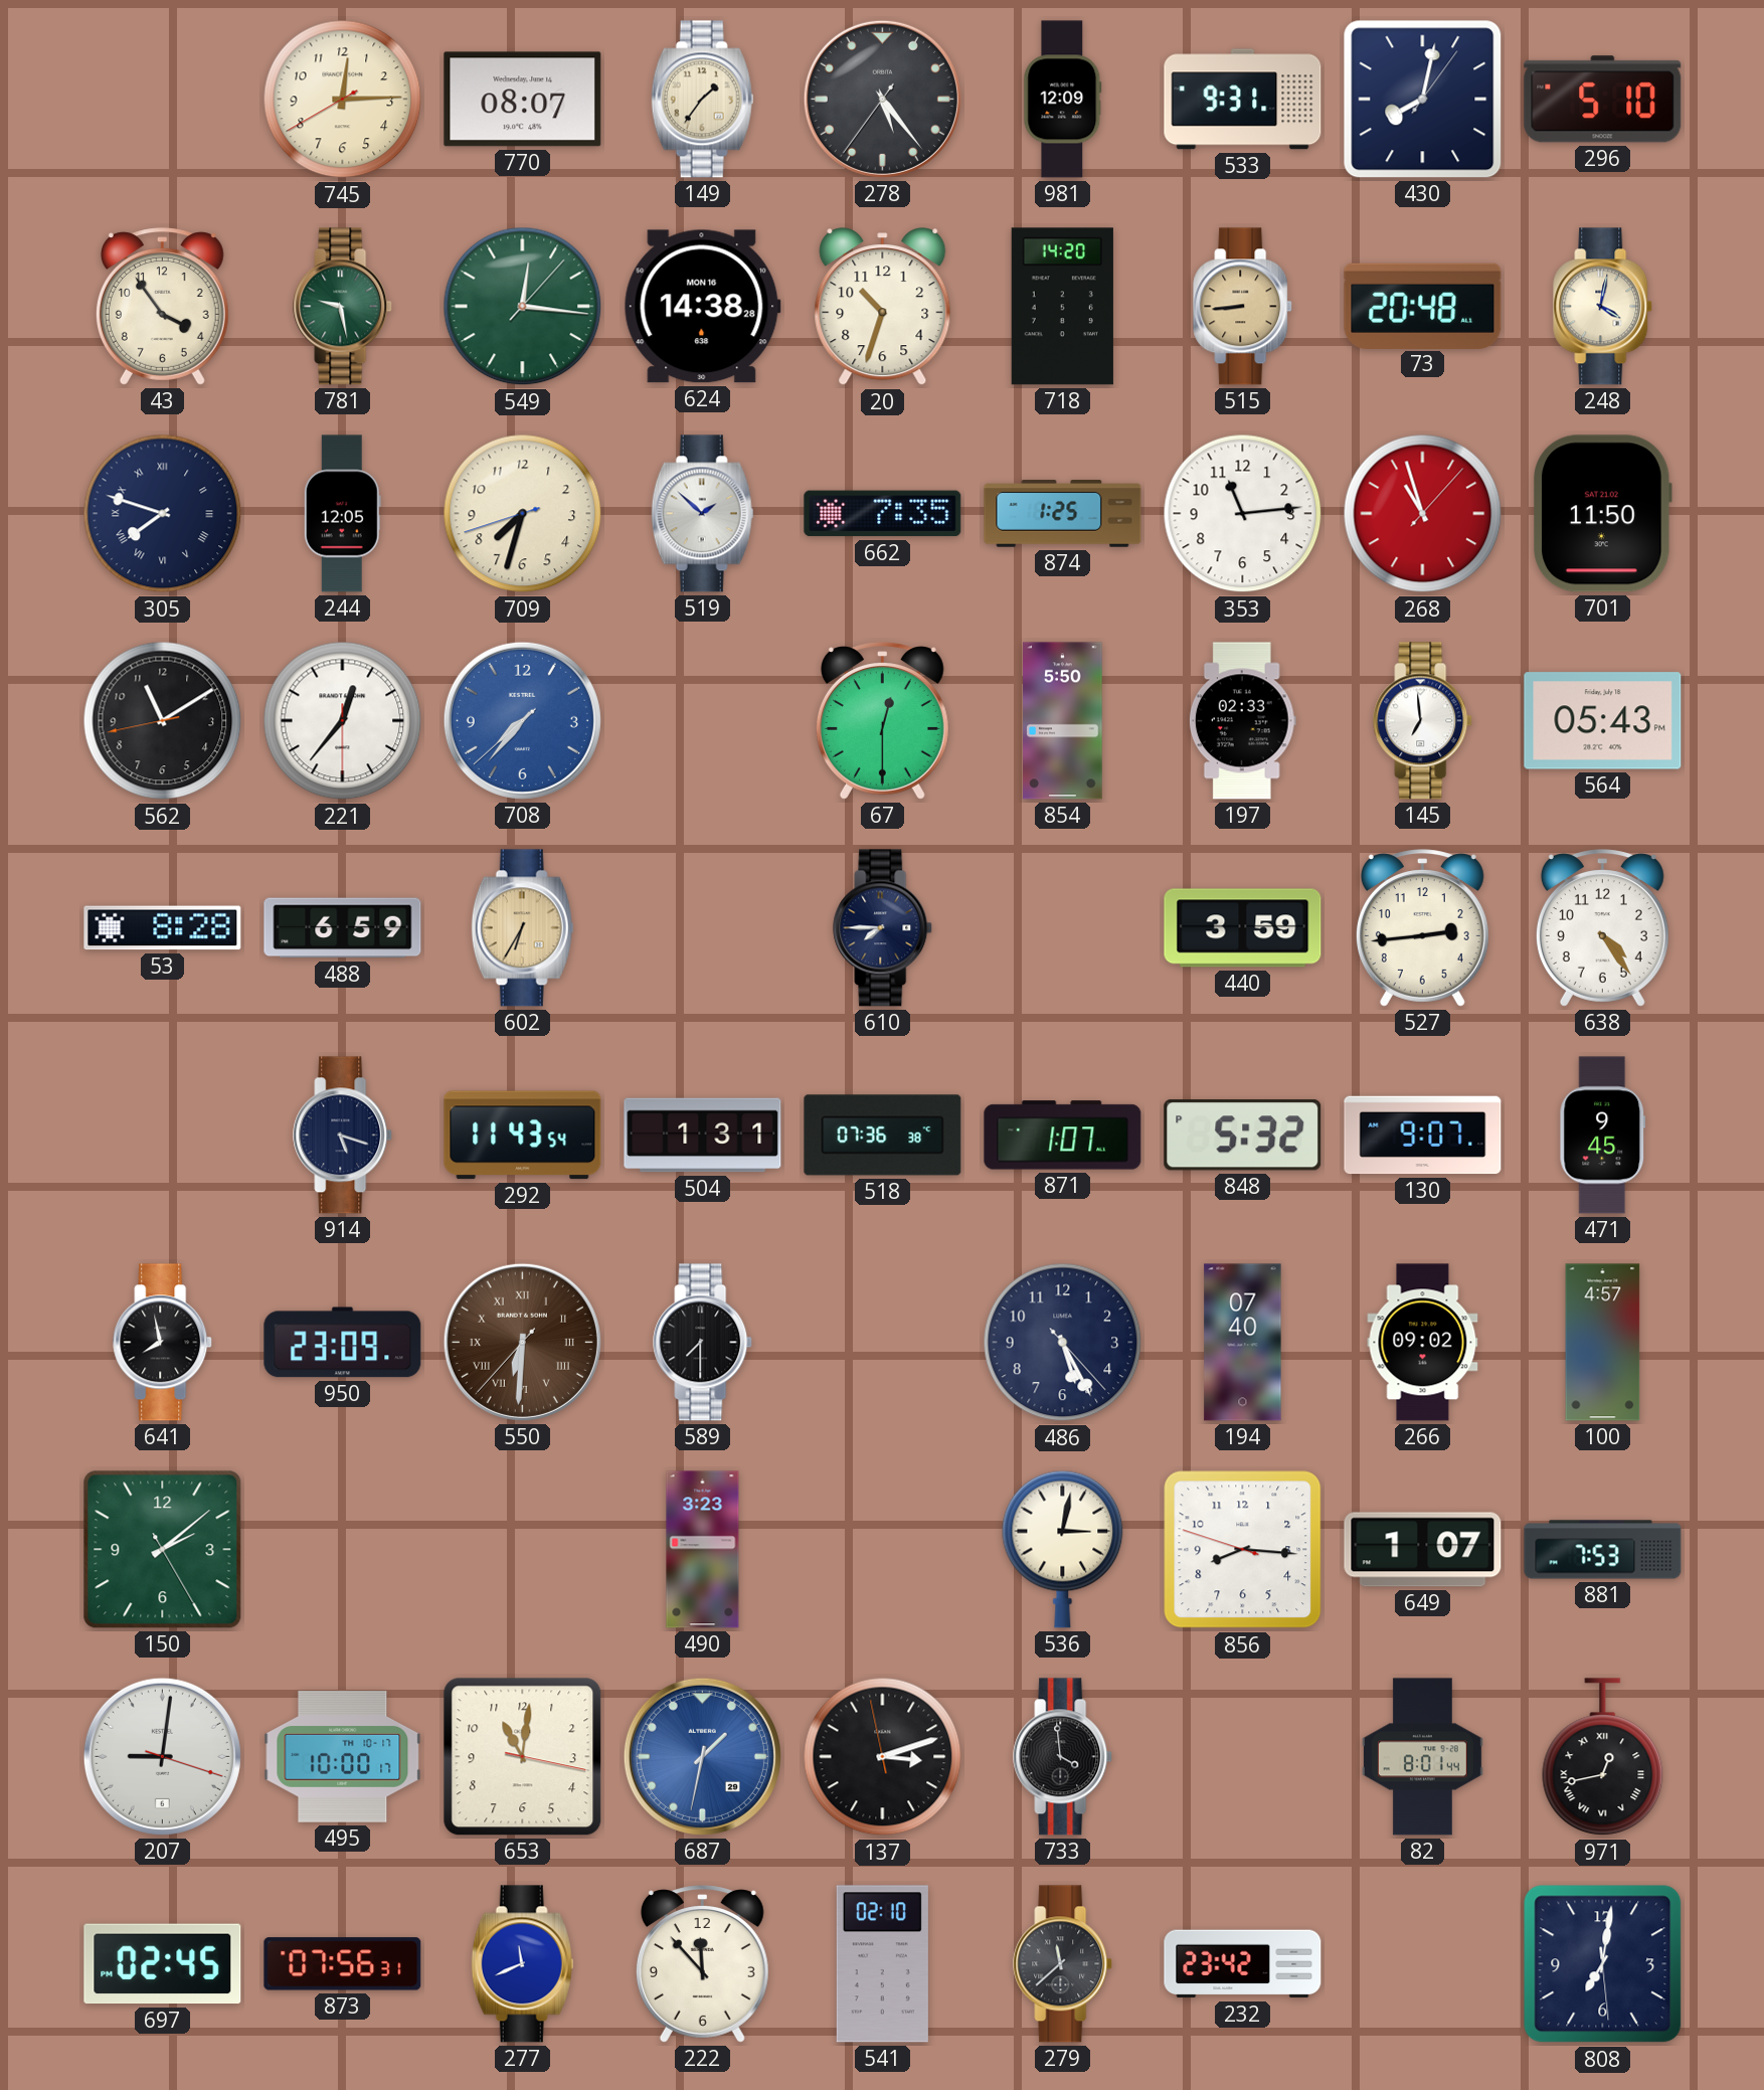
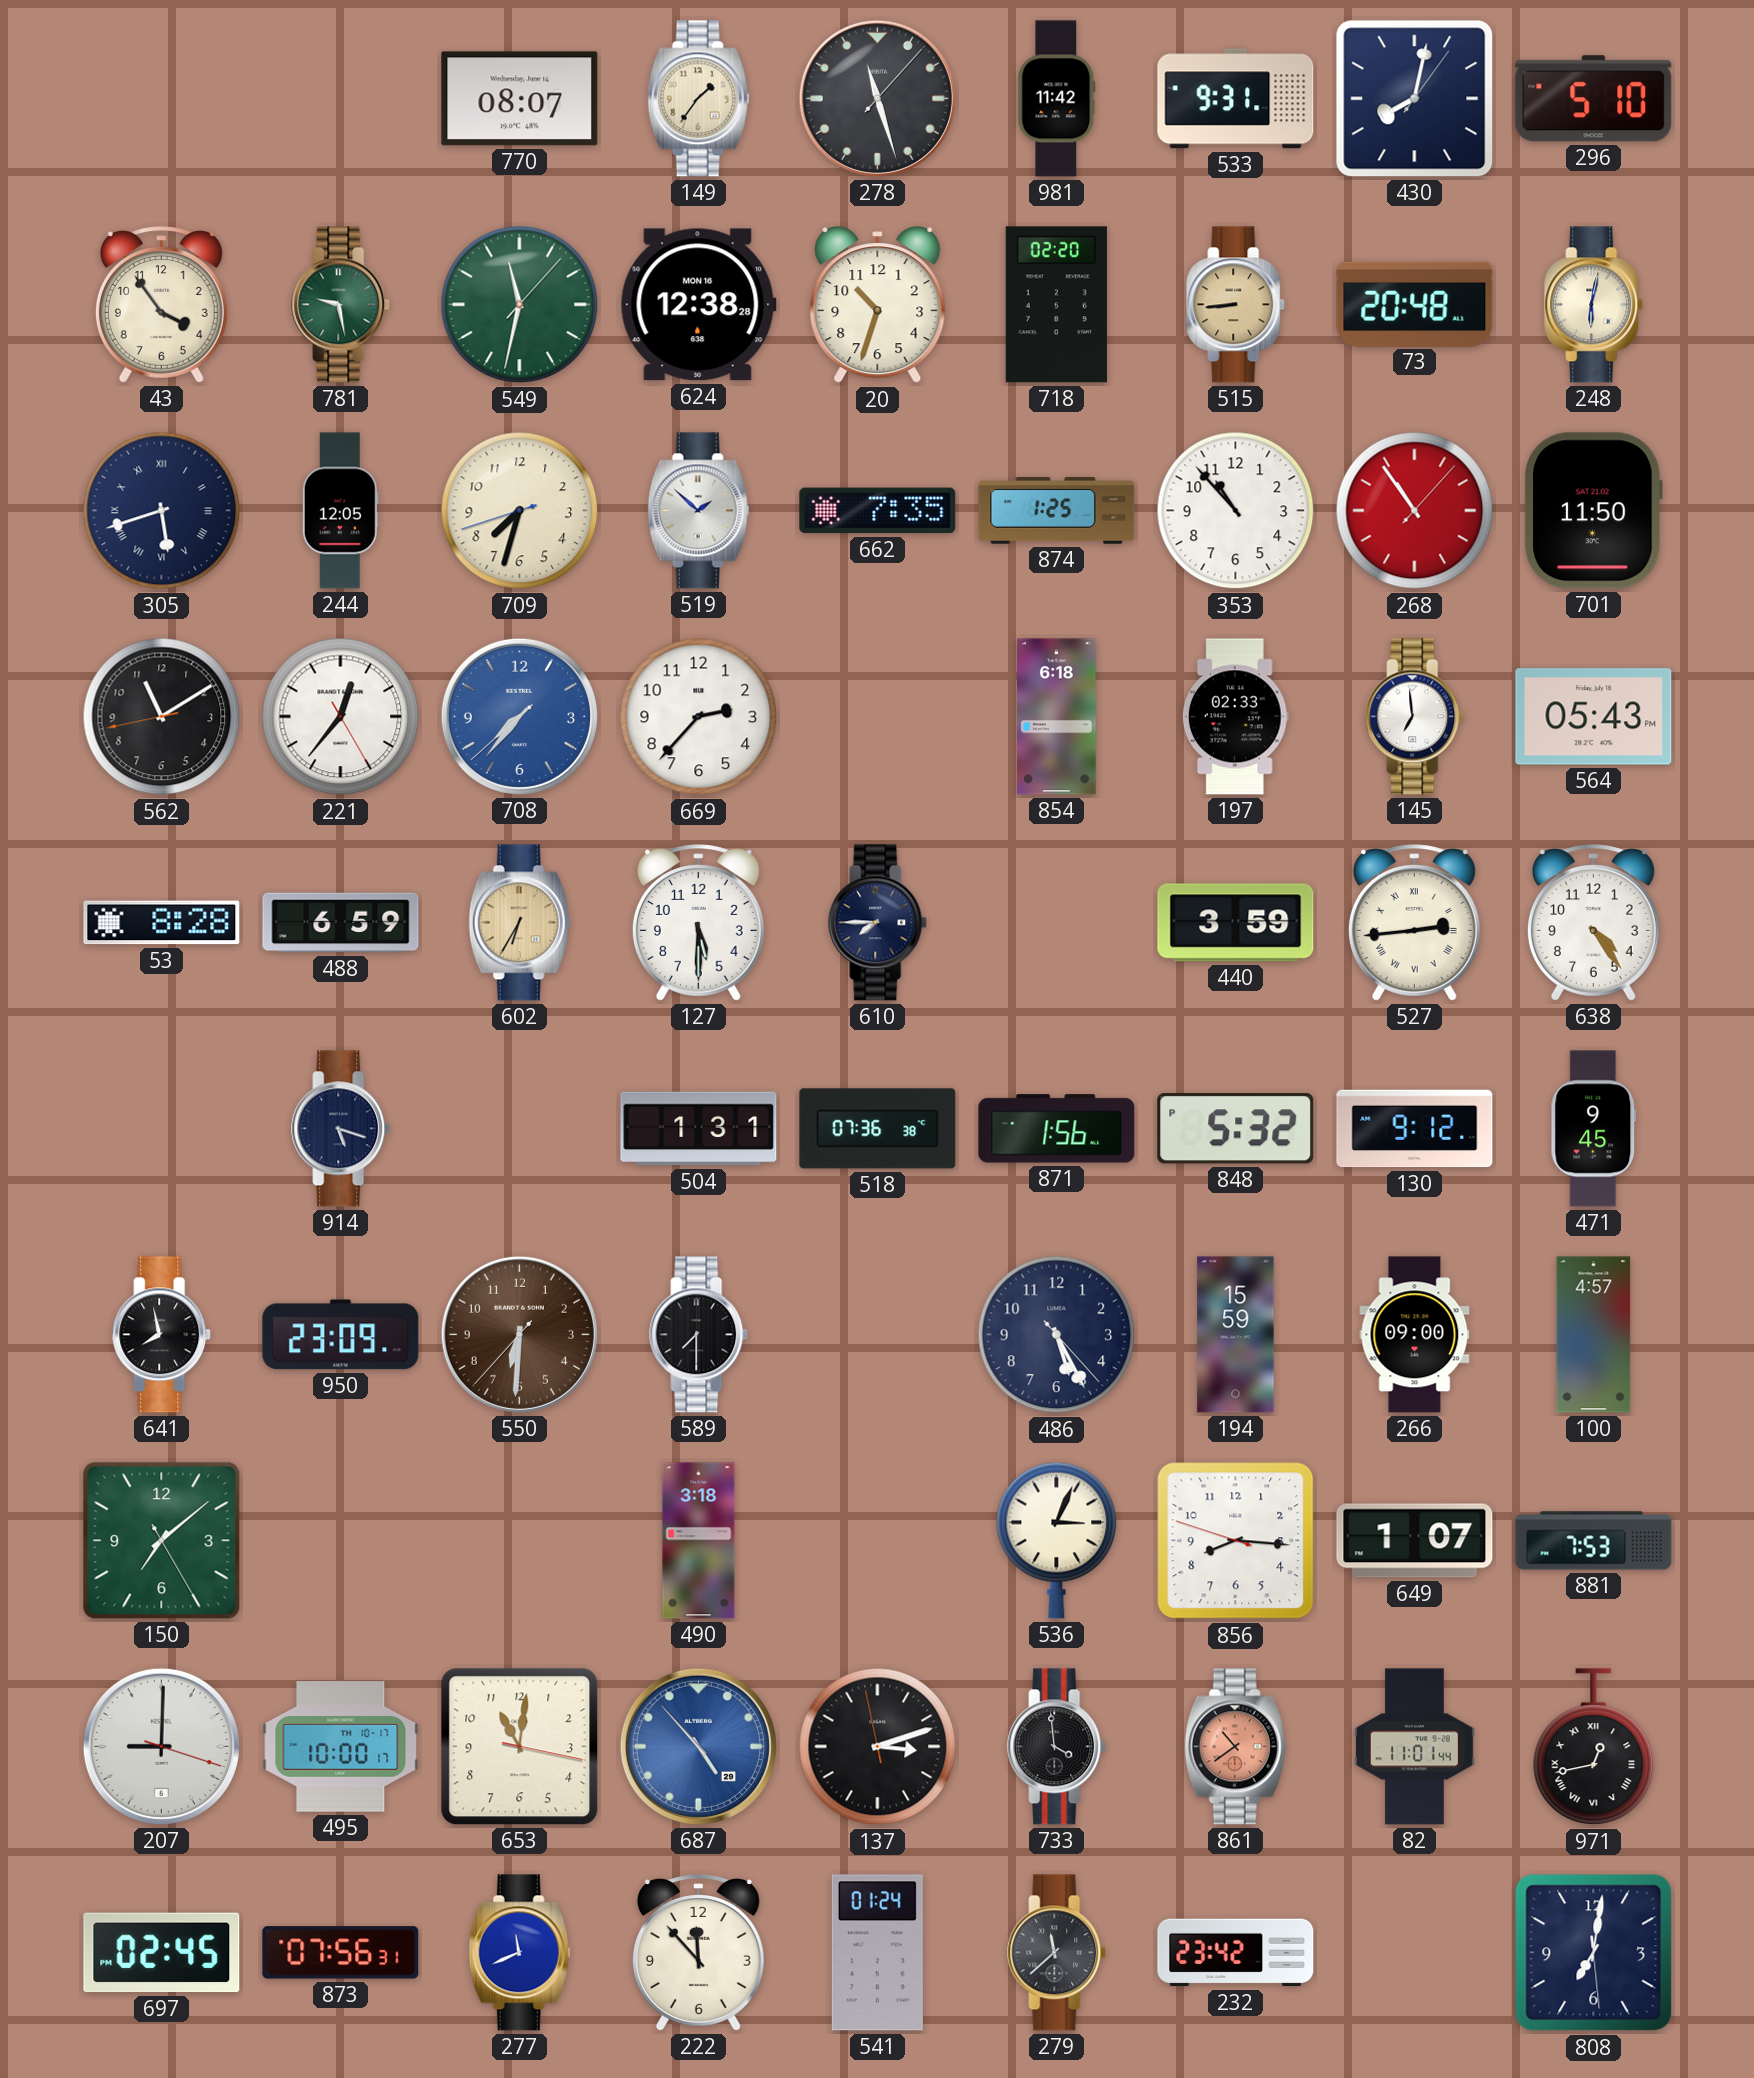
745: 12:14 -> none
278: 5:23 -> 11:27
981: 12:09 -> 11:42
549: 12:16 -> 11:32
624: 14:38 -> 12:38
718: 14:20 -> 02:20
248: 4:02 -> 6:02
305: 7:48 -> 5:42
353: 11:14 -> 10:53
268: 10:57 -> 10:54
221: 12:36:30 -> 12:36:25
669: none -> 2:37
67: 12:30 -> none
854: 5:50 -> 6:18
127: none -> 5:30
527 numerals: Arabic -> Roman
292: 11:43 -> none
871: 1:07 -> 1:56
130: 9:07 -> 9:12
550 numerals: Roman -> Arabic
194: 07:40 -> 15:59
266: 09:02 -> 09:00
150: 2:08 -> 7:08
490: 3:23 -> 3:18
536: 3:02 -> 3:04
207: 9:01 -> 9:00
687: 1:32 -> 4:53
861: none -> 10:39
82: 8:01 -> 11:01
541: 02:10 -> 01:24
